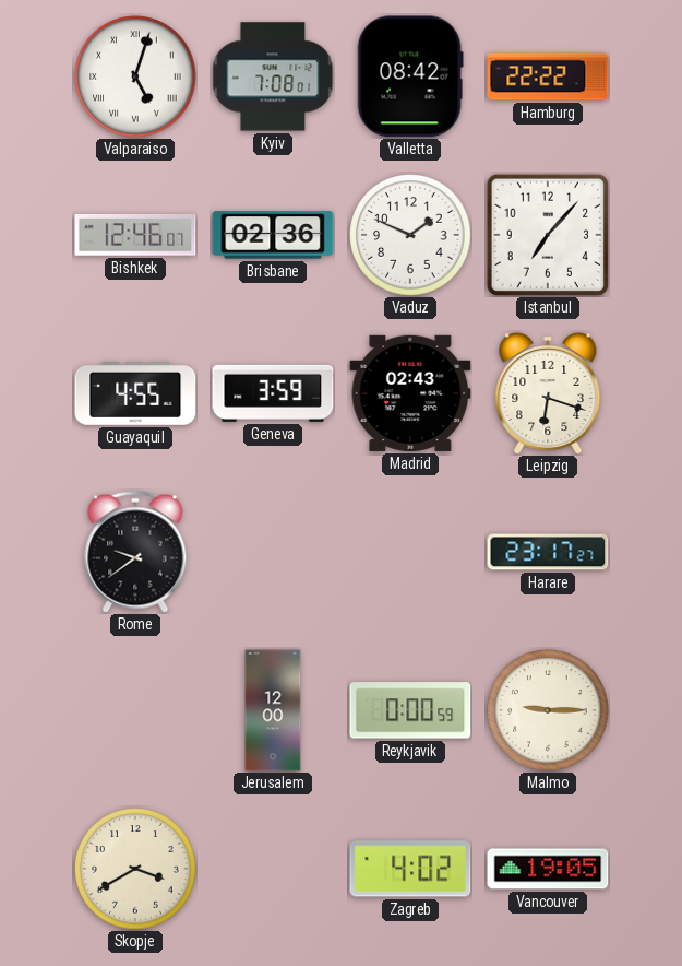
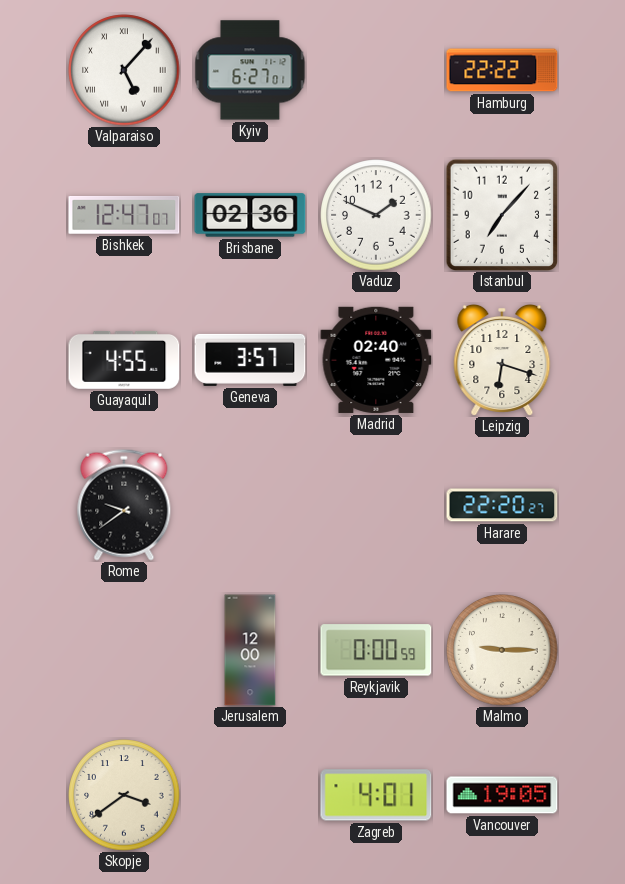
Valparaiso: 5:03 -> 5:07
Kyiv: 7:08 -> 6:27
Valletta: 08:42 -> none
Bishkek: 12:46 -> 12:47
Geneva: 3:59 -> 3:57
Madrid: 02:43 -> 02:40
Harare: 23:17 -> 22:20
Skopje: 3:40 -> 3:39
Zagreb: 4:02 -> 4:01
